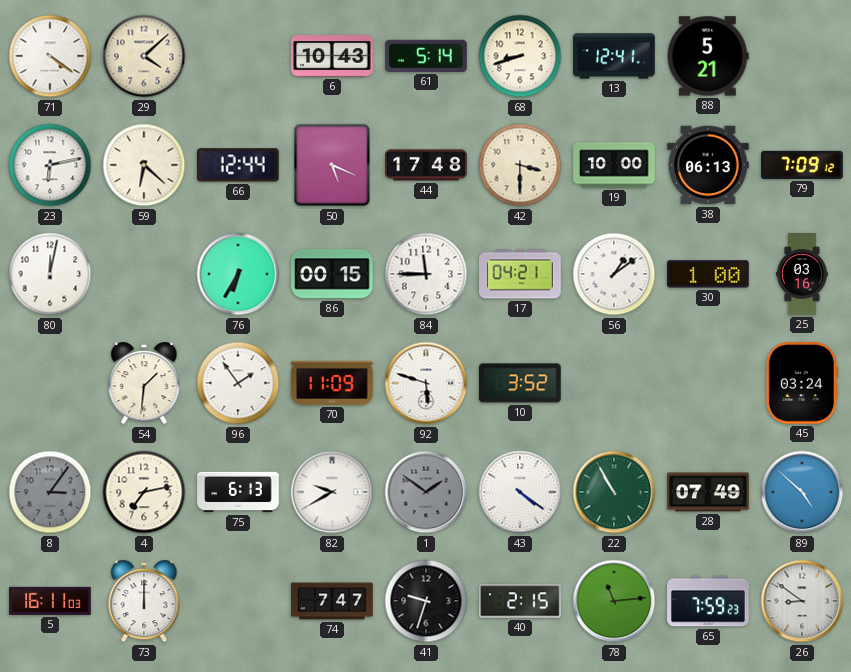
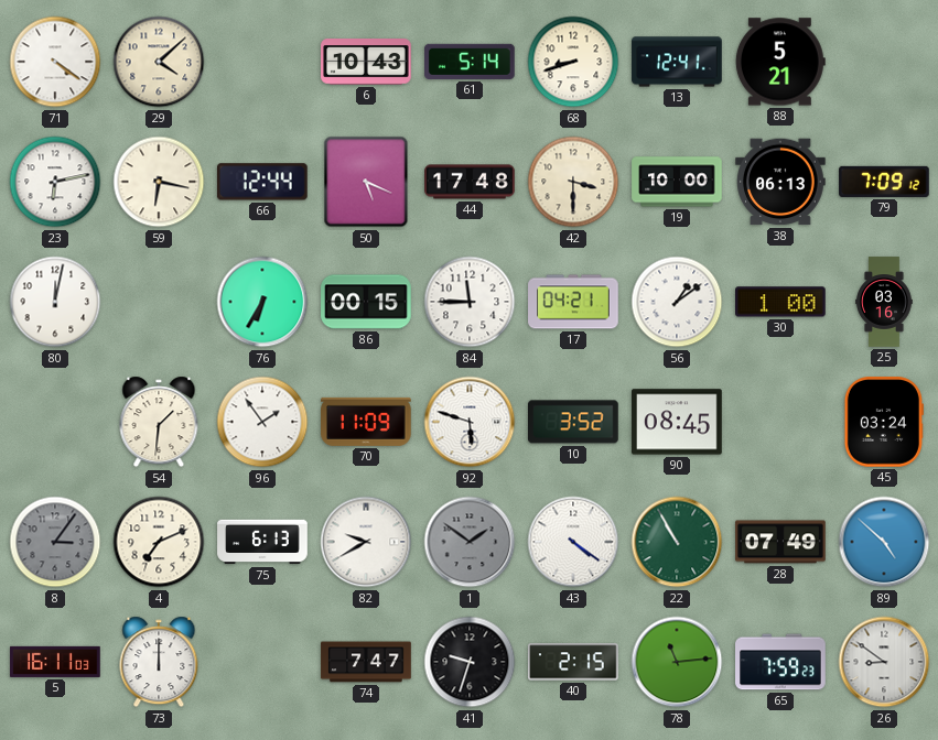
59: 6:22 -> 6:17
90: none -> 08:45
4: 7:13 -> 7:11
